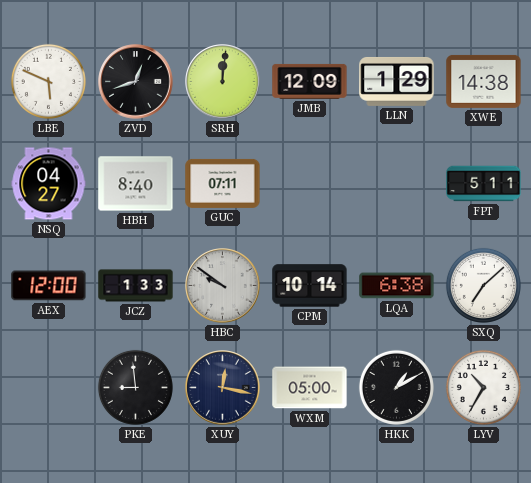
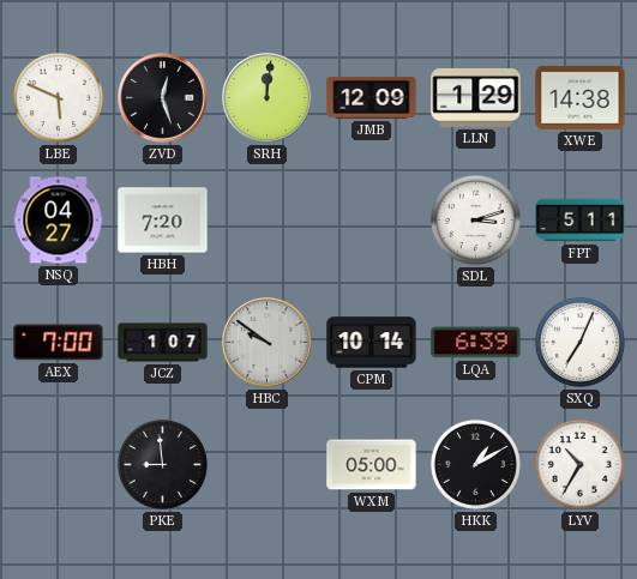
ZVD: 12:42 -> 12:27
HBH: 8:40 -> 7:20
GUC: 07:11 -> none
SDL: none -> 3:12
AEX: 12:00 -> 7:00
JCZ: 1:33 -> 1:07
LQA: 6:38 -> 6:39
SXQ: 7:08 -> 7:04
XUY: 12:17 -> none
